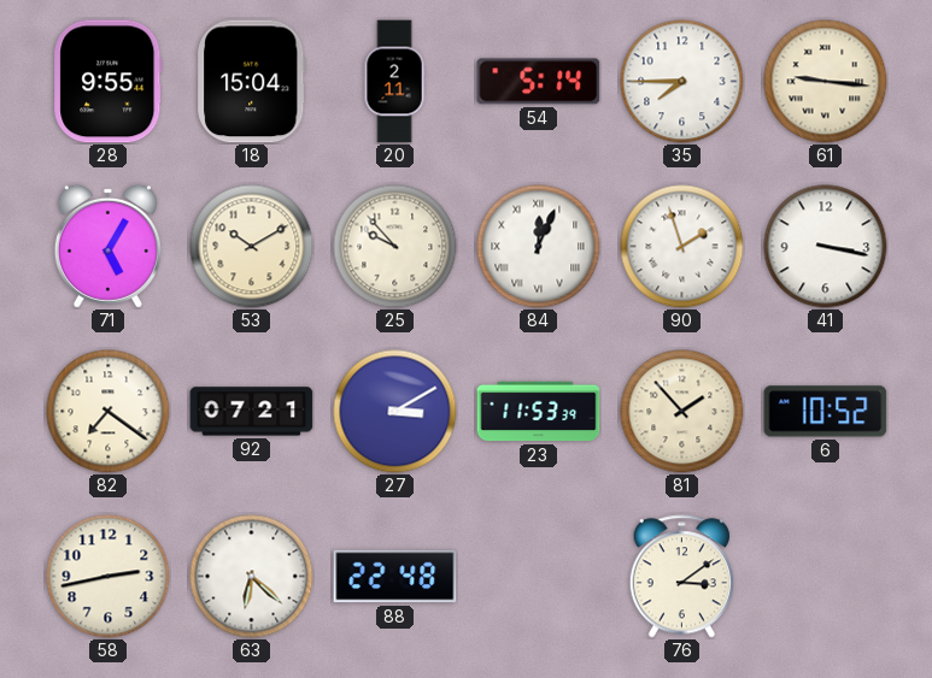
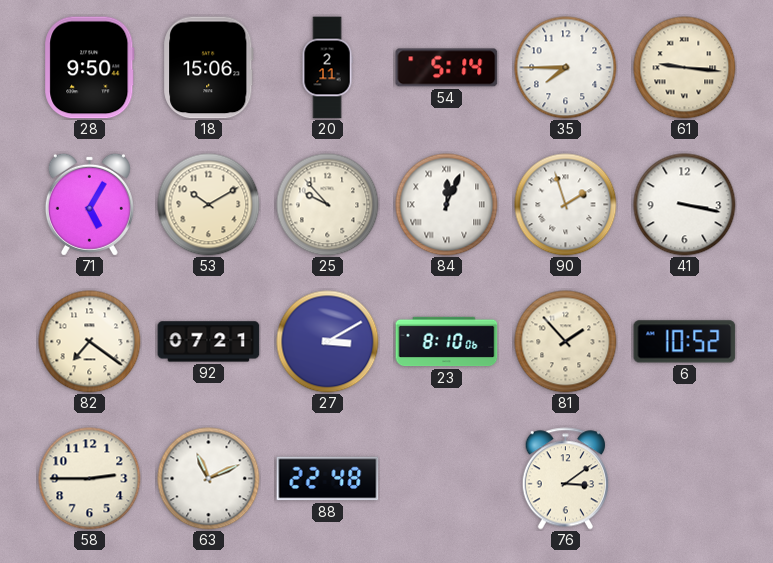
28: 9:55 -> 9:50
18: 15:04 -> 15:06
23: 11:53 -> 8:10
58: 2:43 -> 2:45
63: 6:22 -> 11:11
